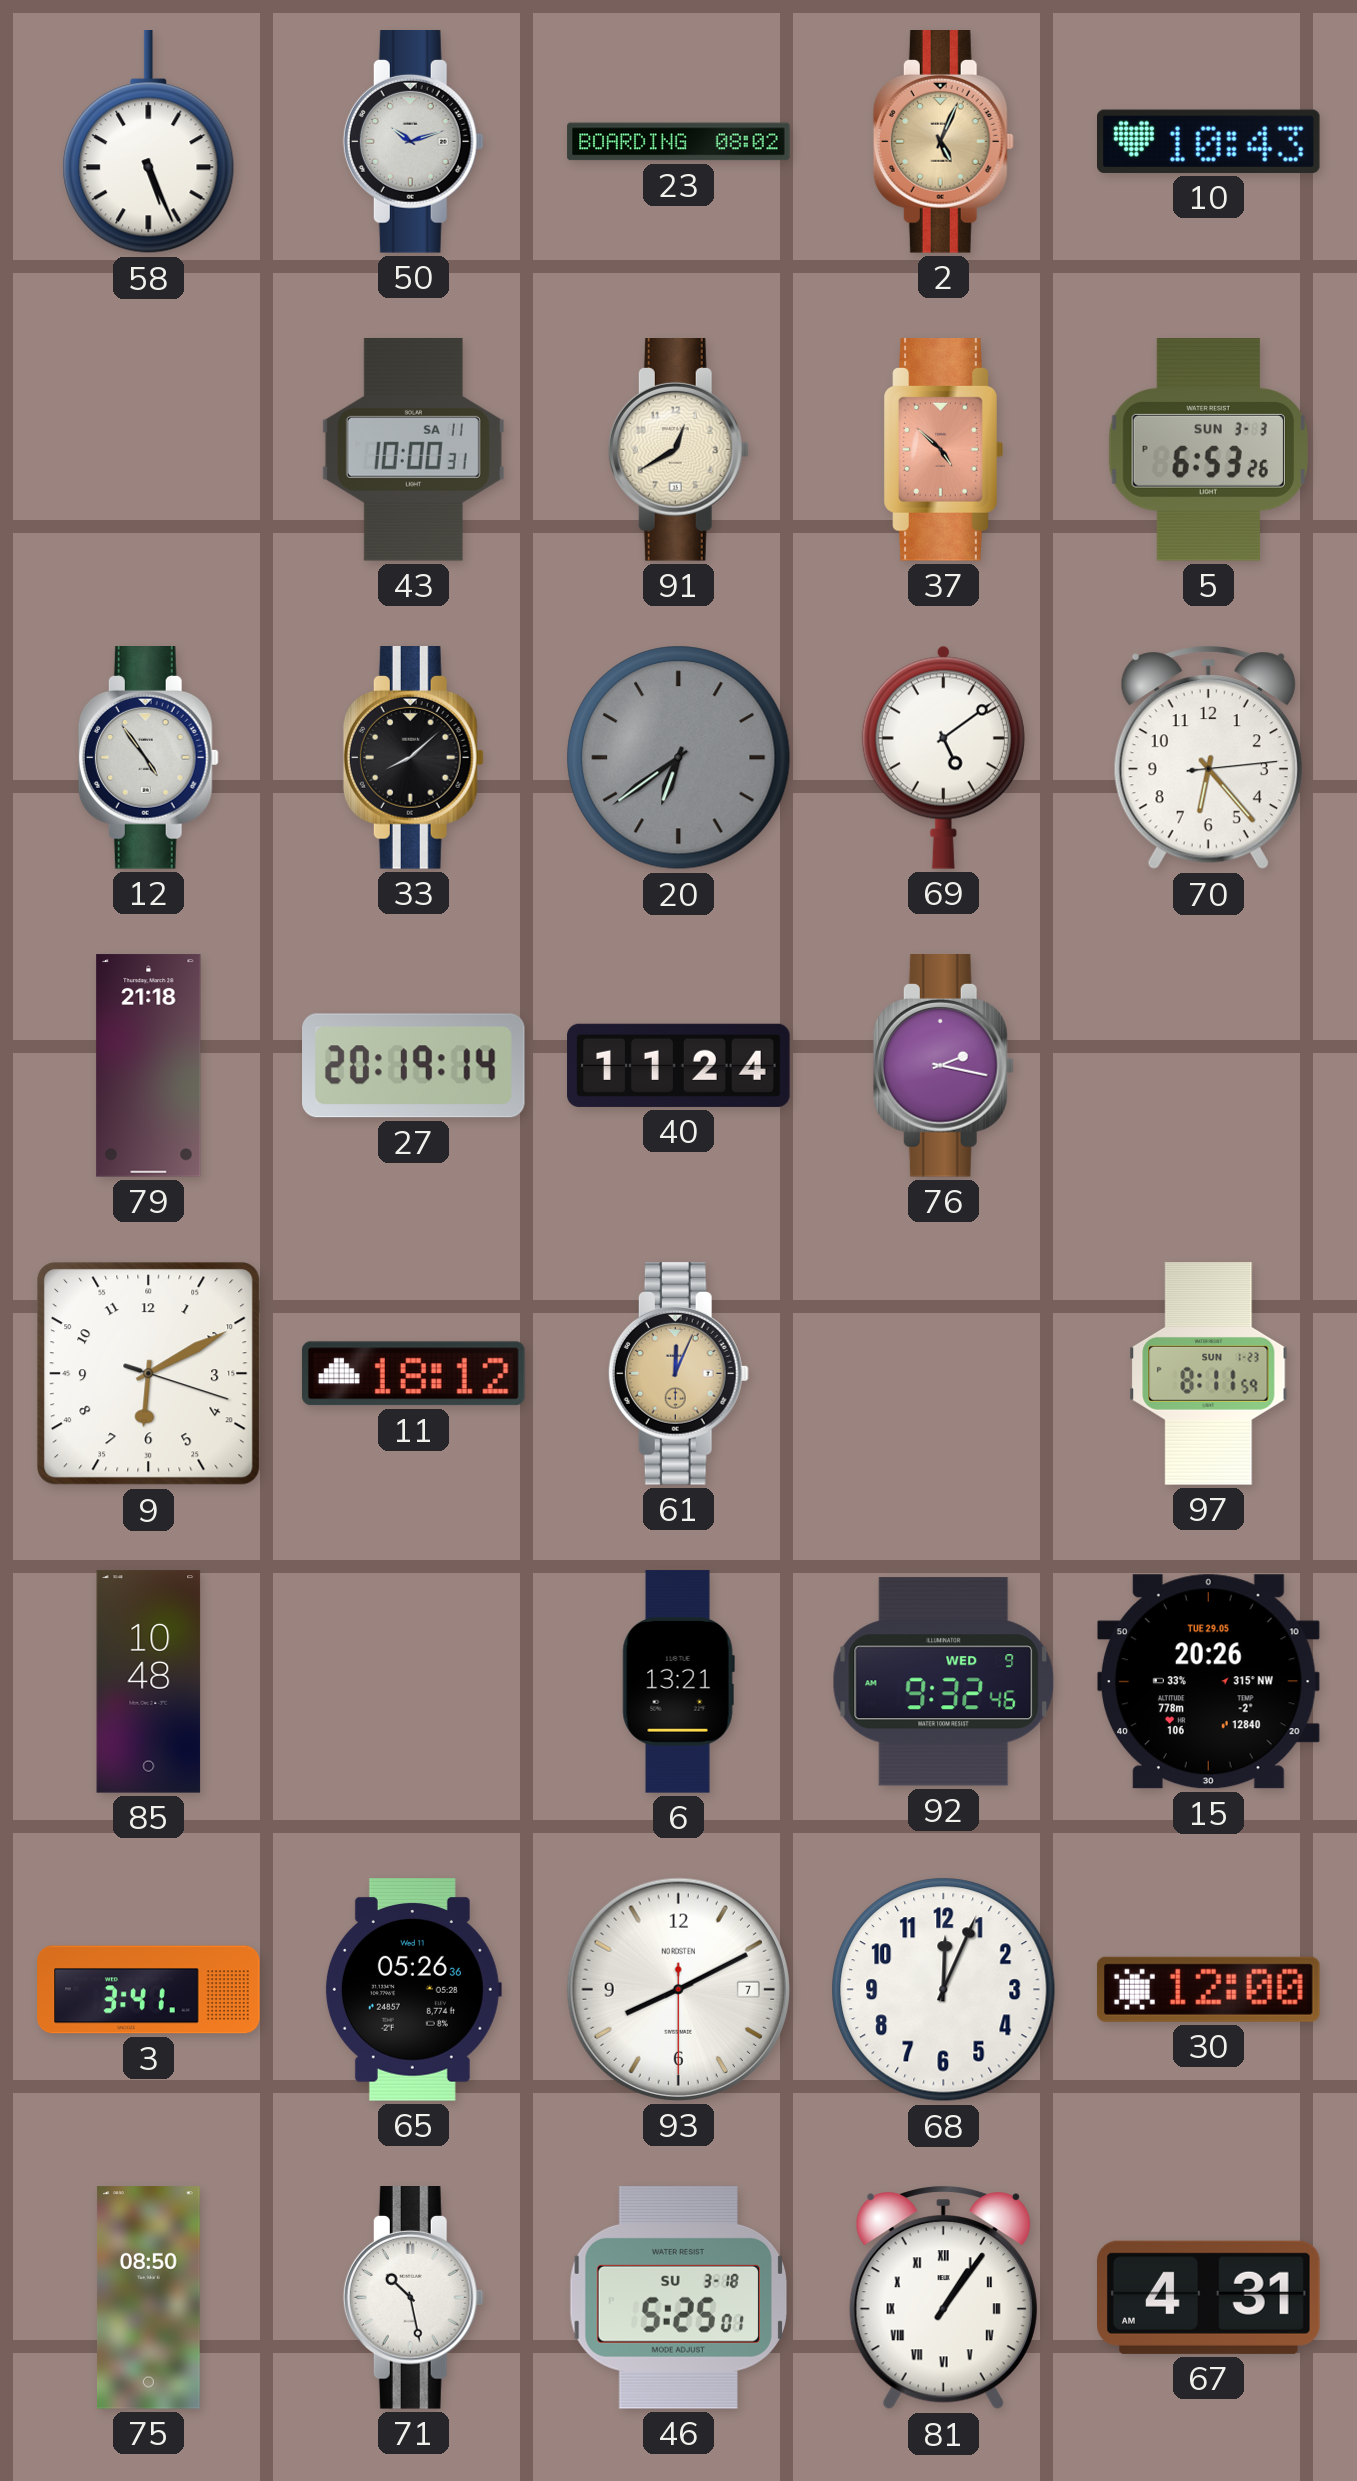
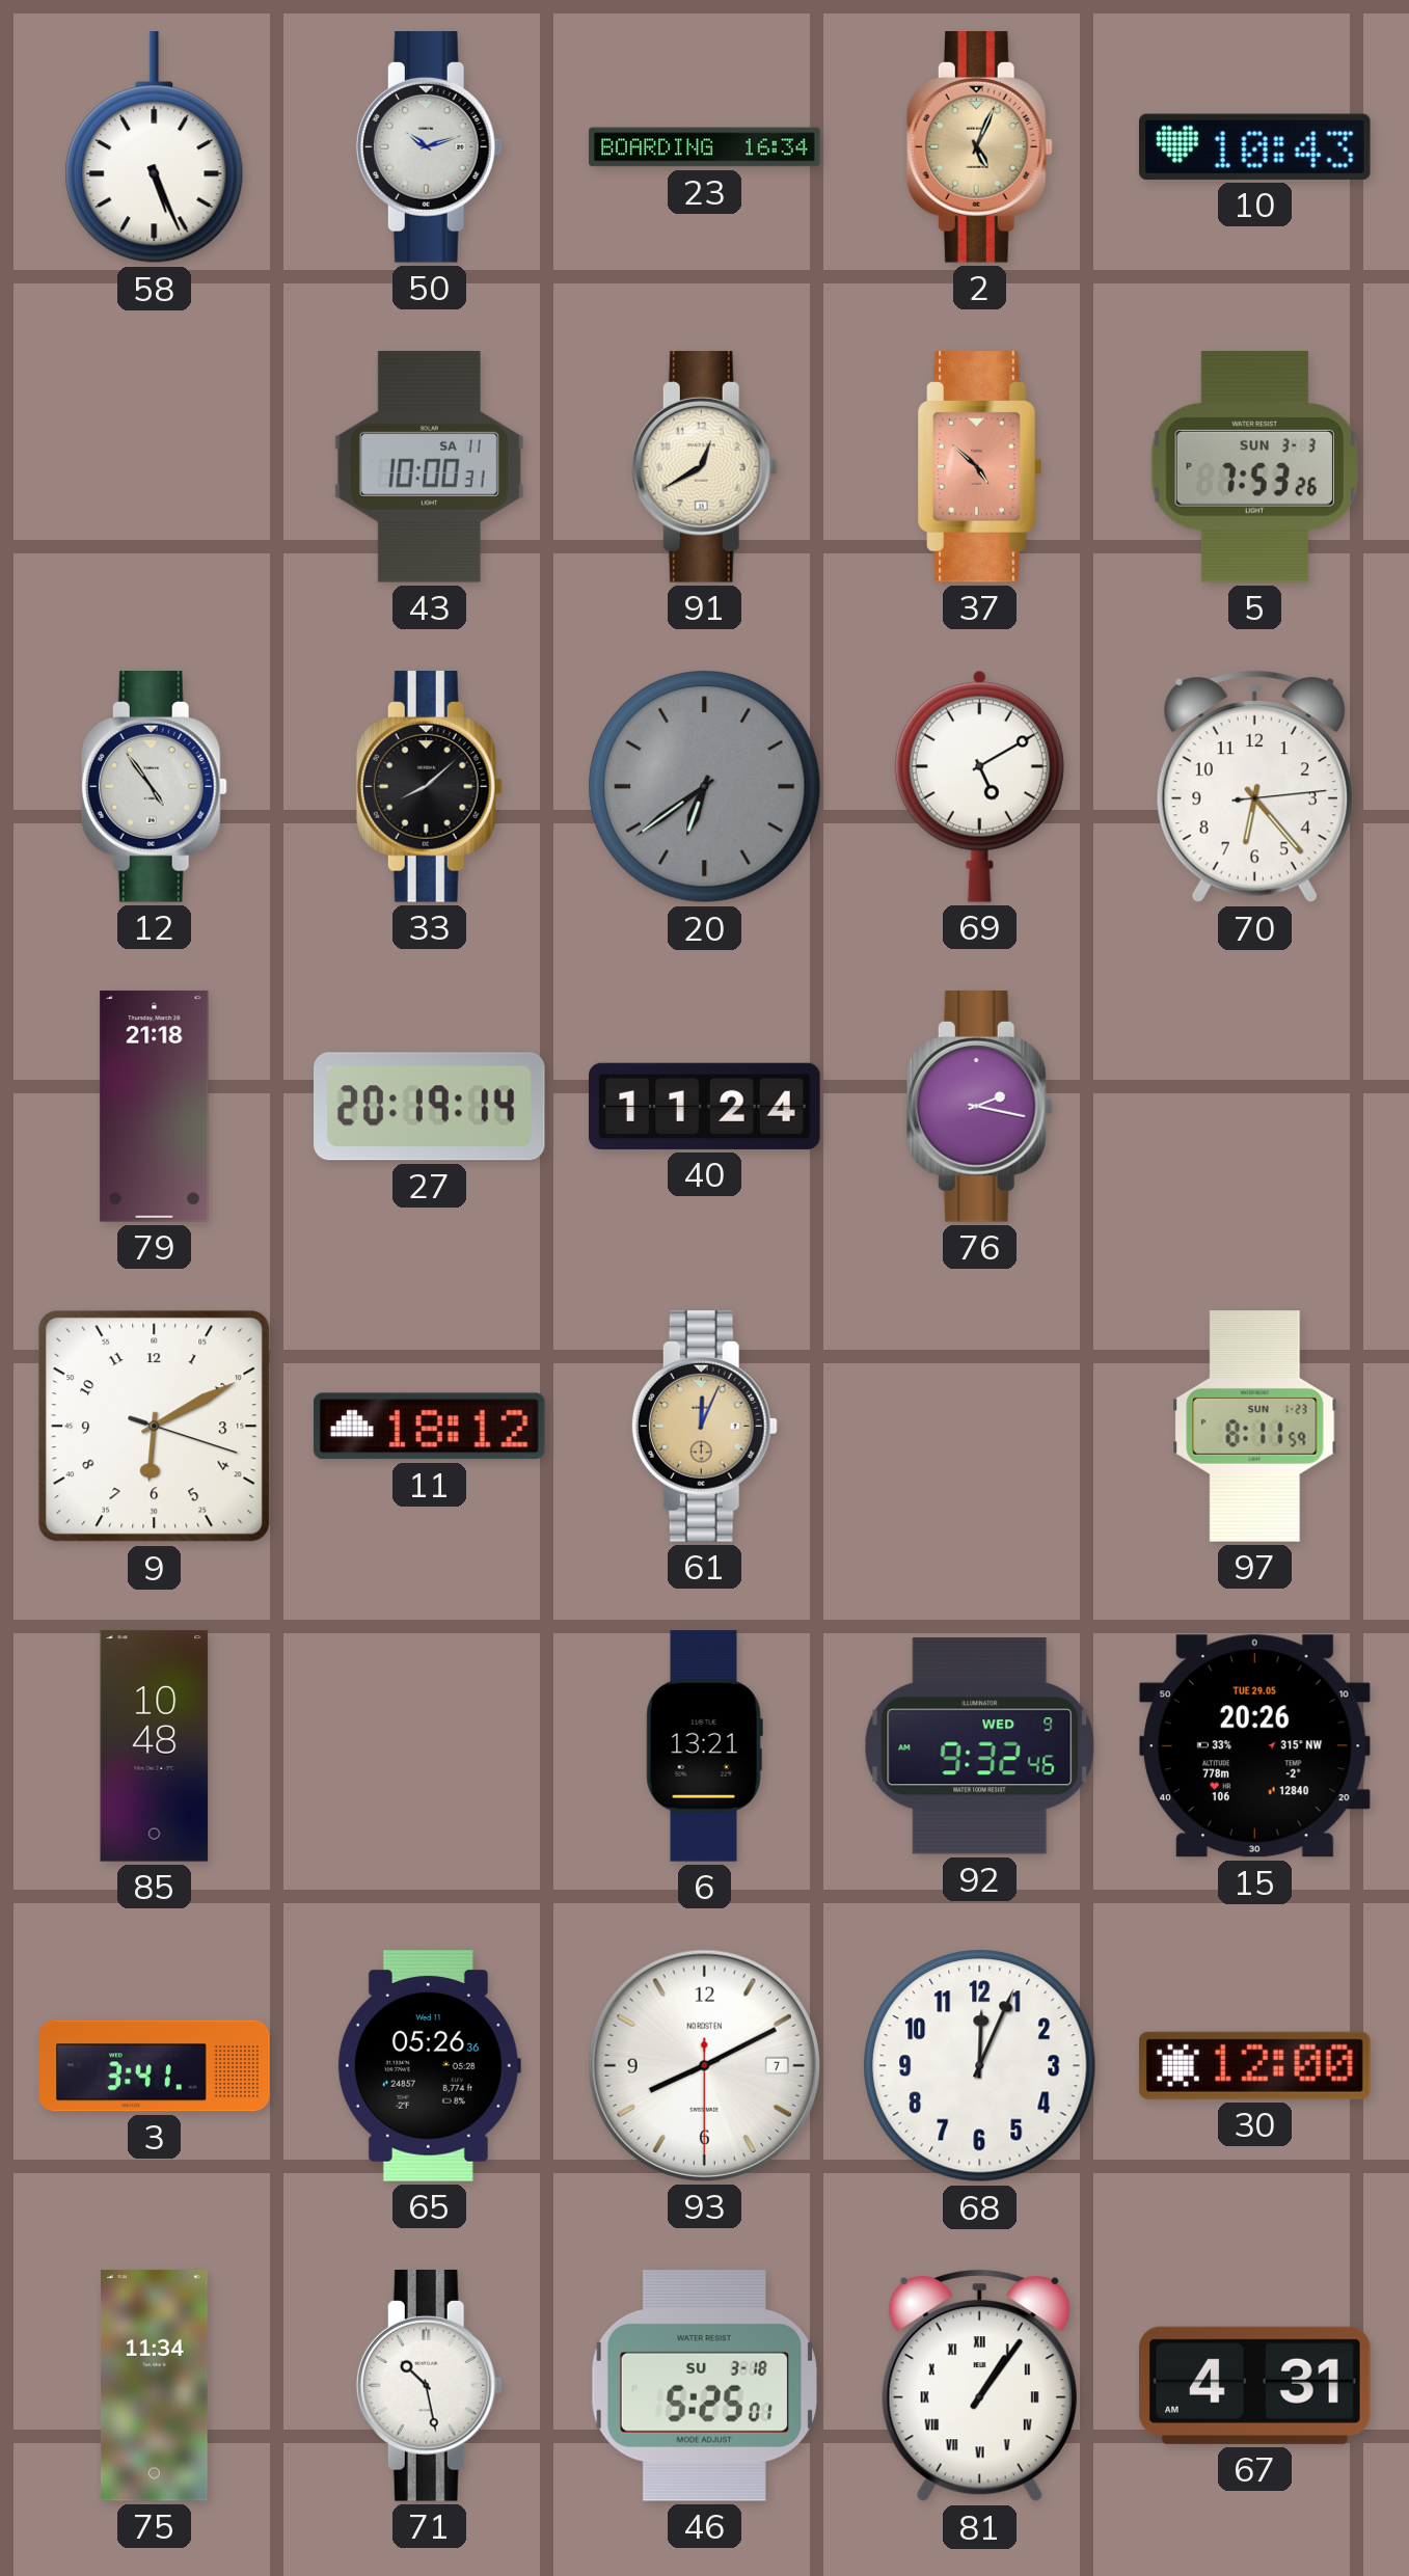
23: 08:02 -> 16:34
5: 6:53 -> 7:53
69: 5:09 -> 5:10
75: 08:50 -> 11:34
